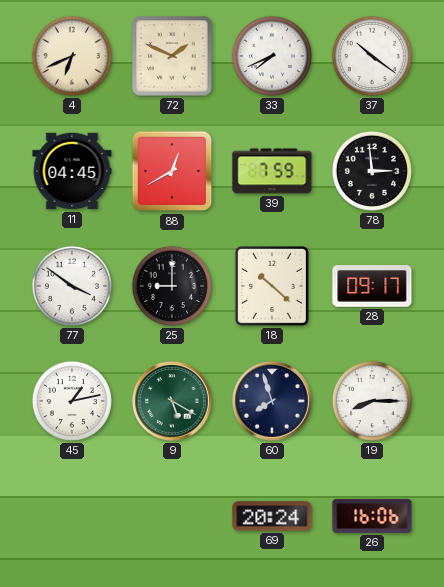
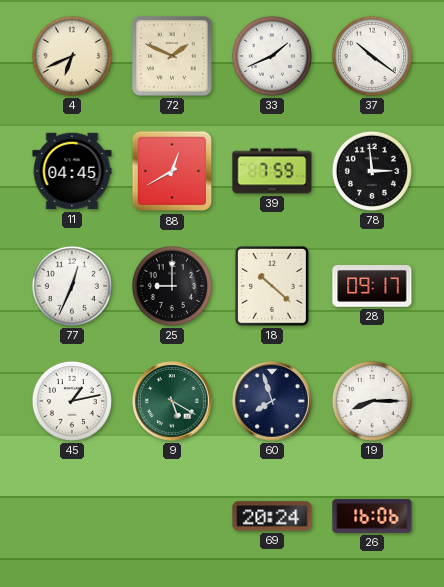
33: 7:41 -> 1:41
77: 3:51 -> 12:34
